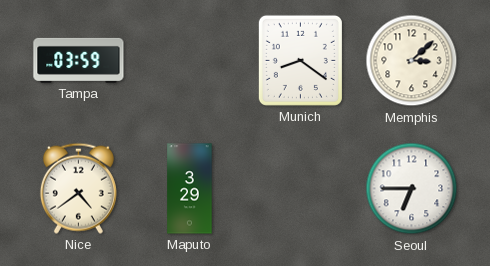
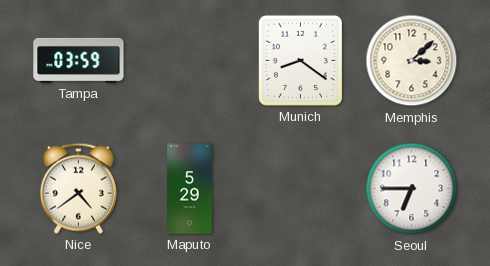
Maputo: 3:29 -> 5:29
